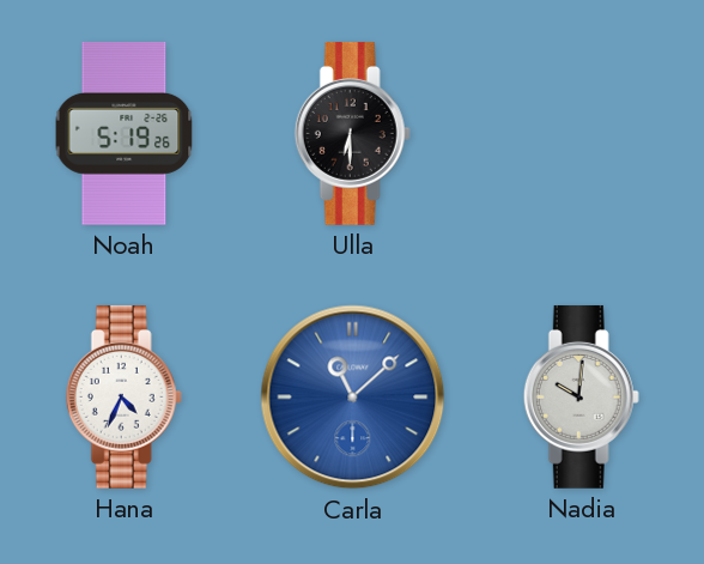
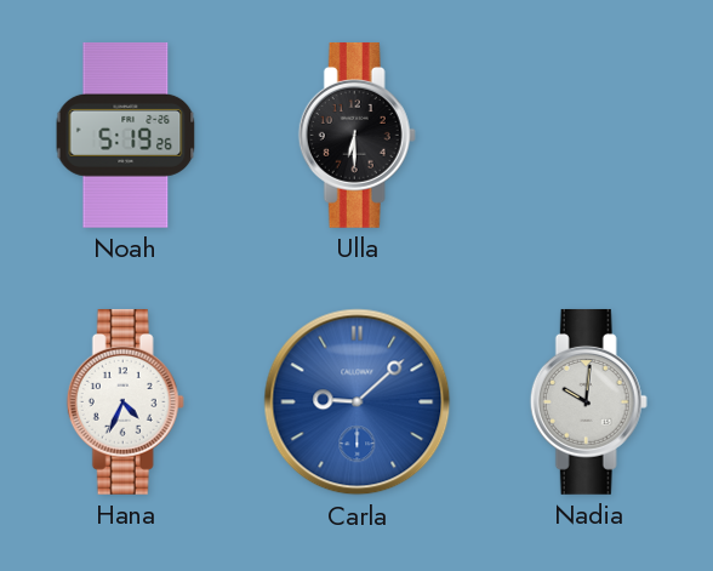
Carla: 11:08 -> 9:08
